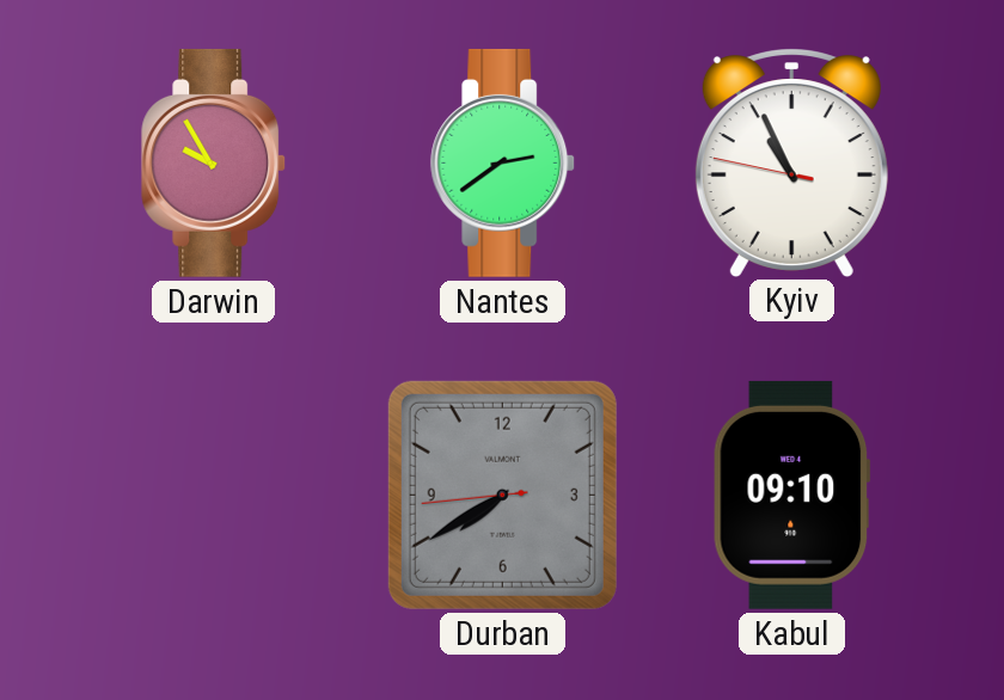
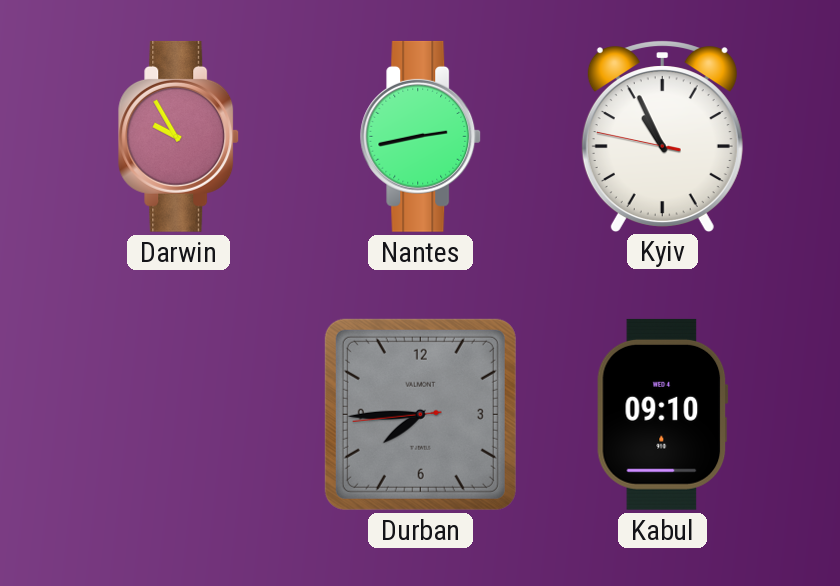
Nantes: 2:39 -> 2:43
Durban: 7:39 -> 7:44
